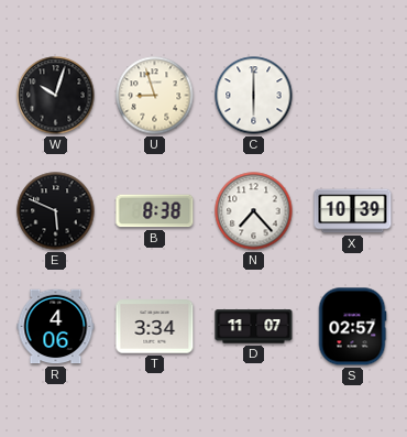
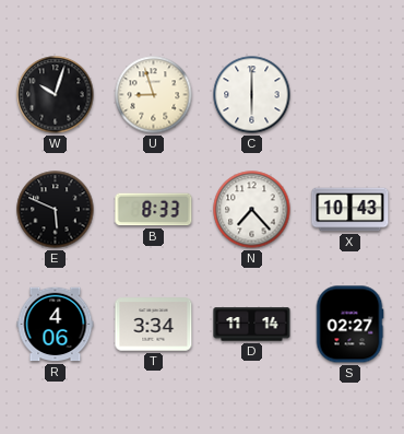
B: 8:38 -> 8:33
X: 10:39 -> 10:43
D: 11:07 -> 11:14
S: 02:57 -> 02:27
